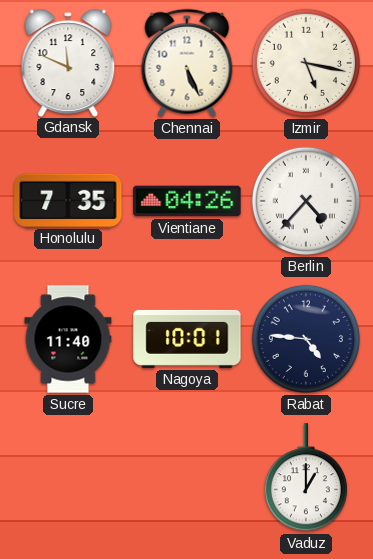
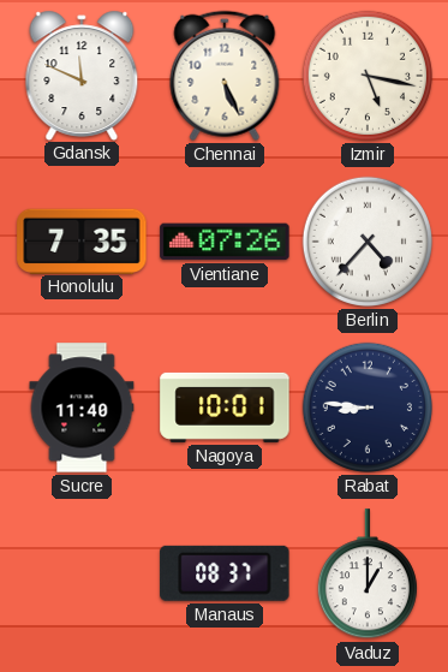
Vientiane: 04:26 -> 07:26
Rabat: 4:46 -> 8:46
Manaus: none -> 08:37
